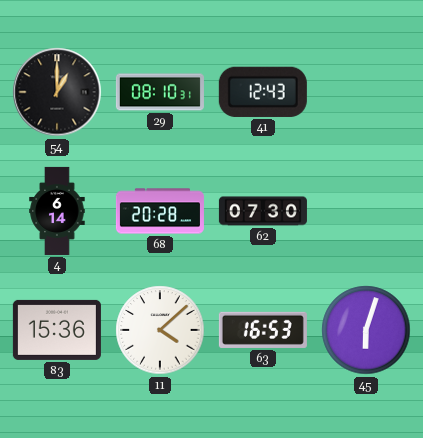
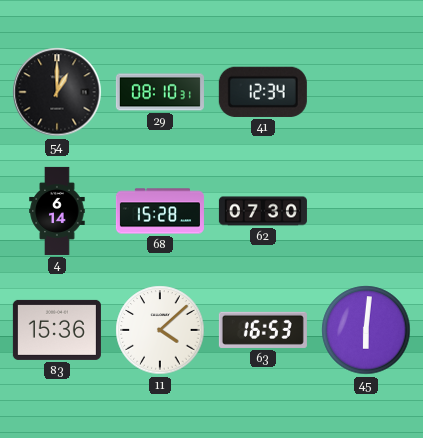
41: 12:43 -> 12:34
68: 20:28 -> 15:28
45: 6:03 -> 6:01
